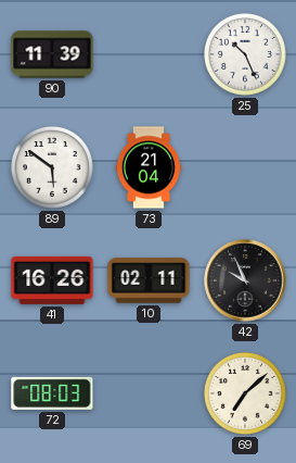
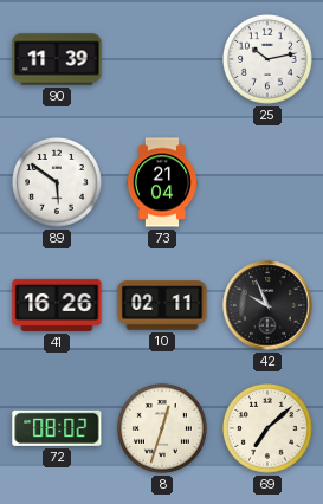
25: 10:26 -> 10:13
72: 08:03 -> 08:02
8: none -> 12:33
